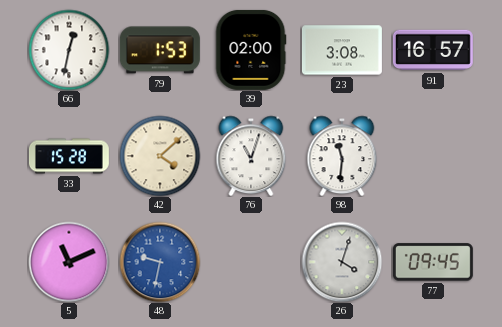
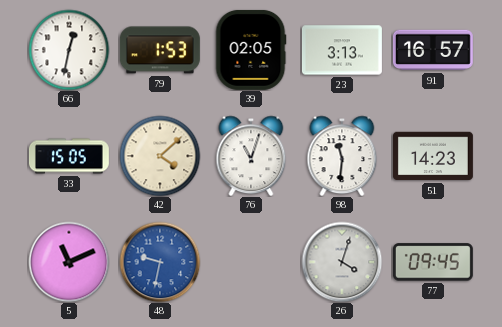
39: 02:00 -> 02:05
23: 3:08 -> 3:13
33: 15:28 -> 15:05
51: none -> 14:23
